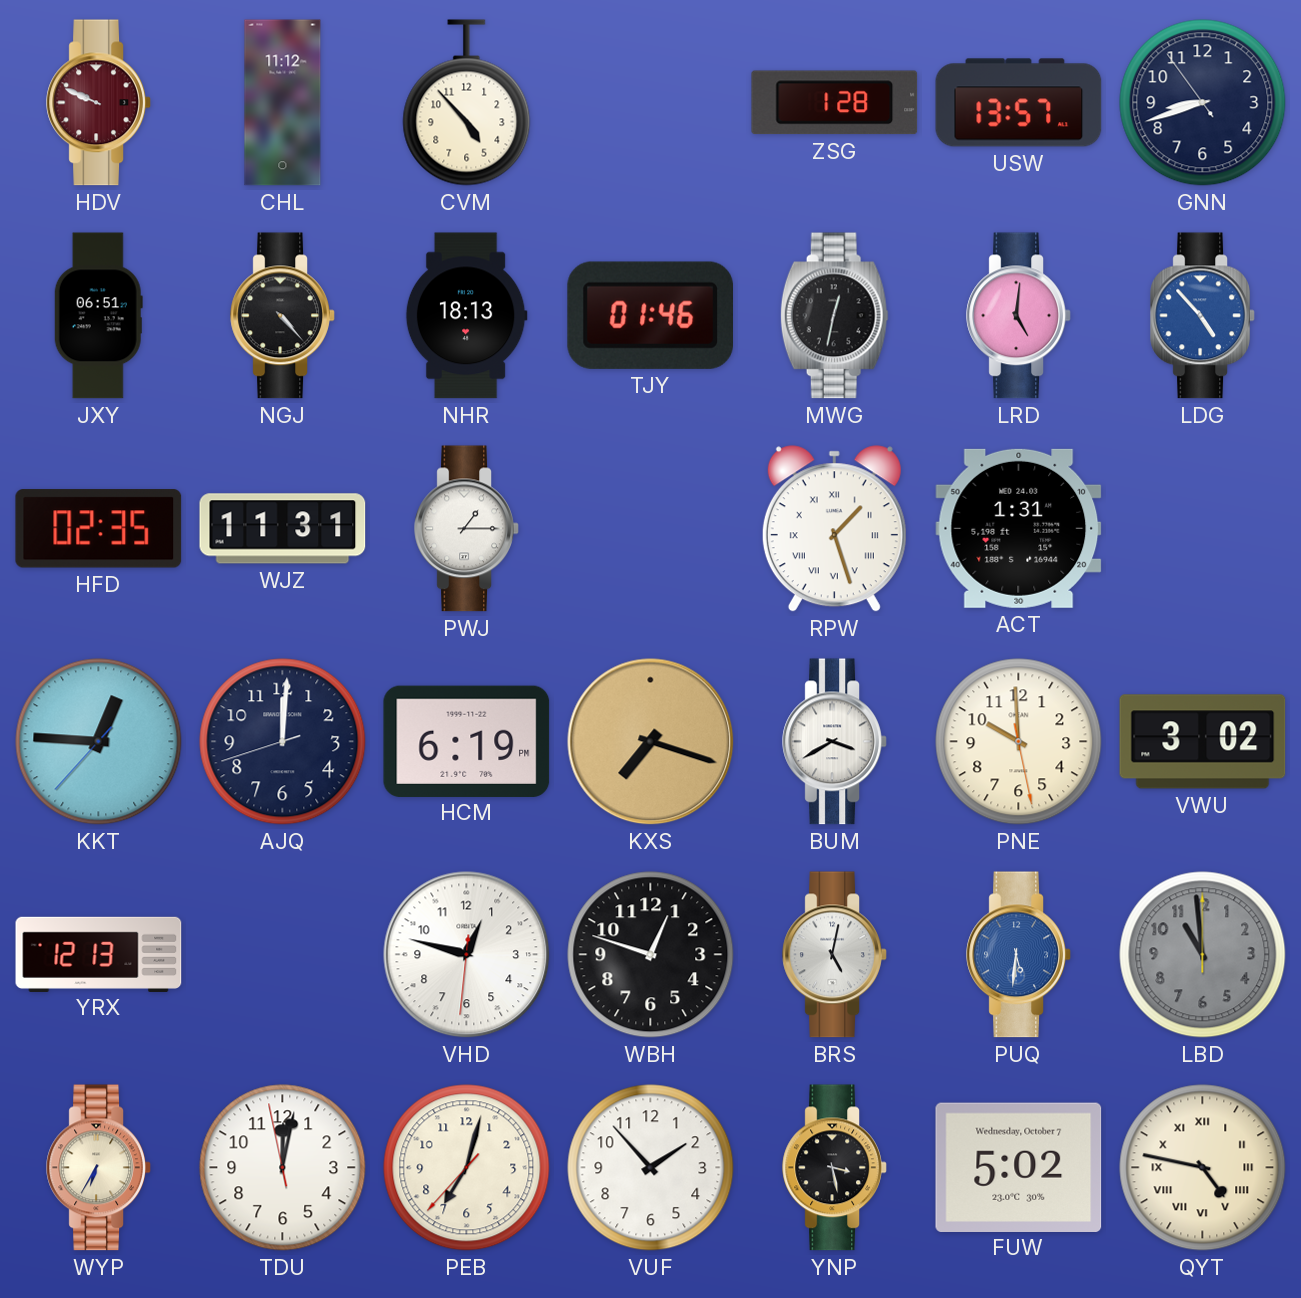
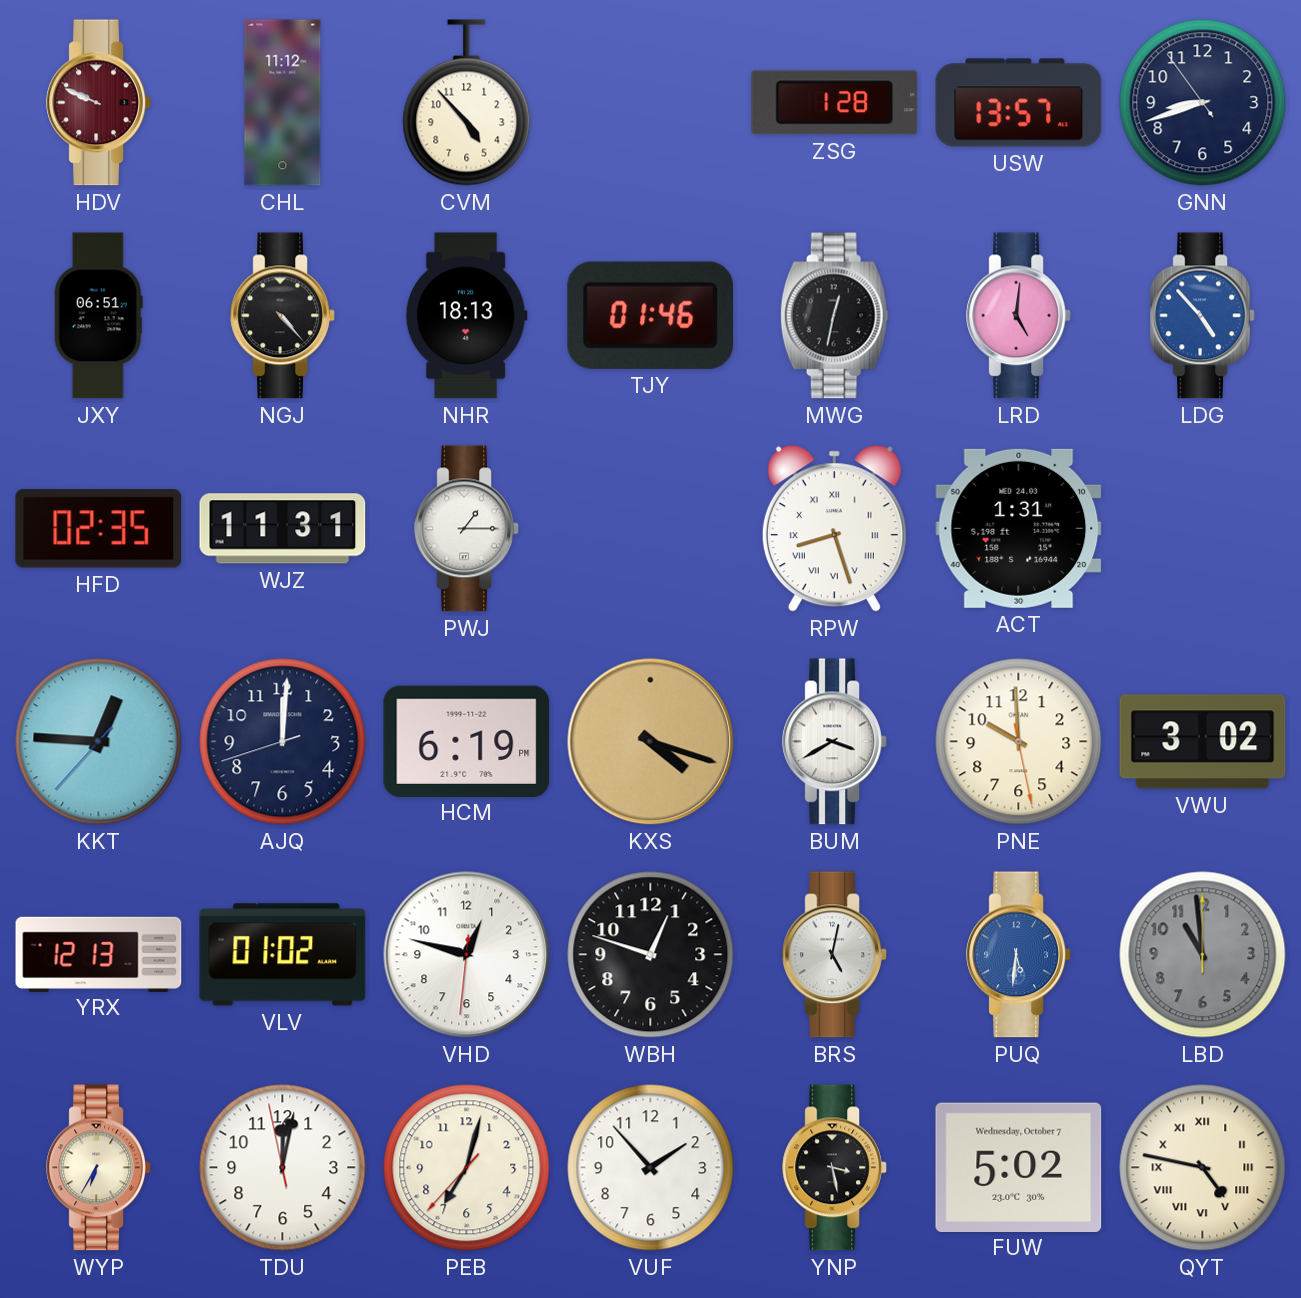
RPW: 1:27 -> 8:27
KXS: 7:18 -> 4:18
VLV: none -> 01:02
